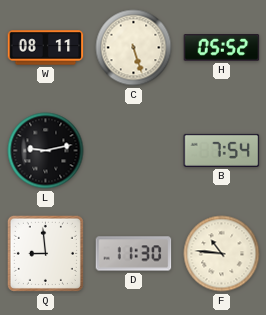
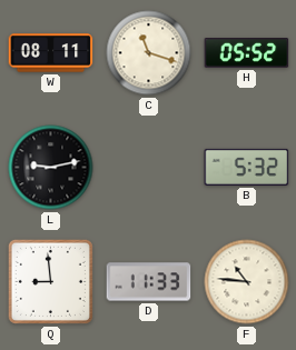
C: 5:27 -> 11:18
B: 7:54 -> 5:32
D: 11:30 -> 11:33
